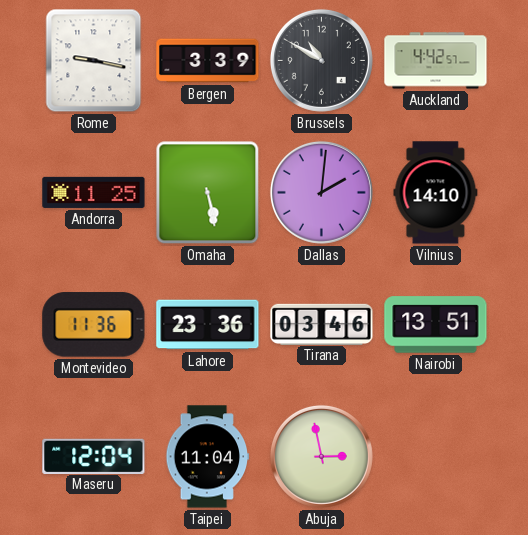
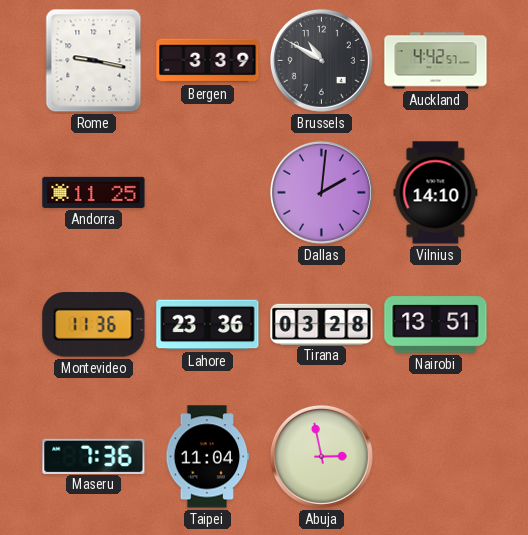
Omaha: 5:28 -> none
Tirana: 03:46 -> 03:28
Maseru: 12:04 -> 7:36
